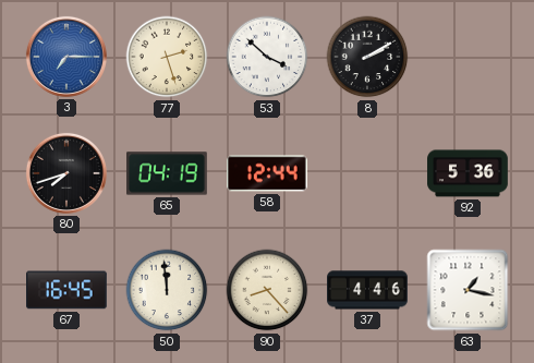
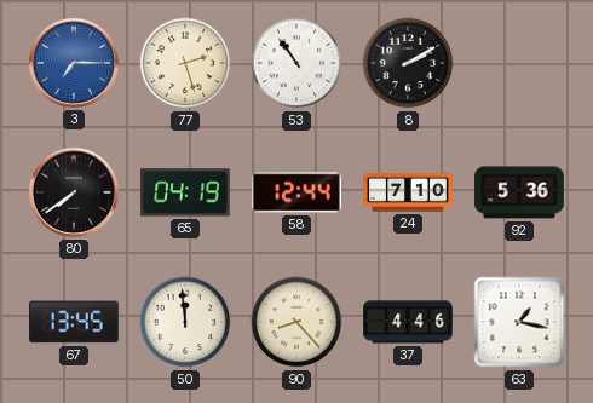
53: 3:52 -> 10:54
80: 7:42 -> 7:39
24: none -> 7:10
67: 16:45 -> 13:45
